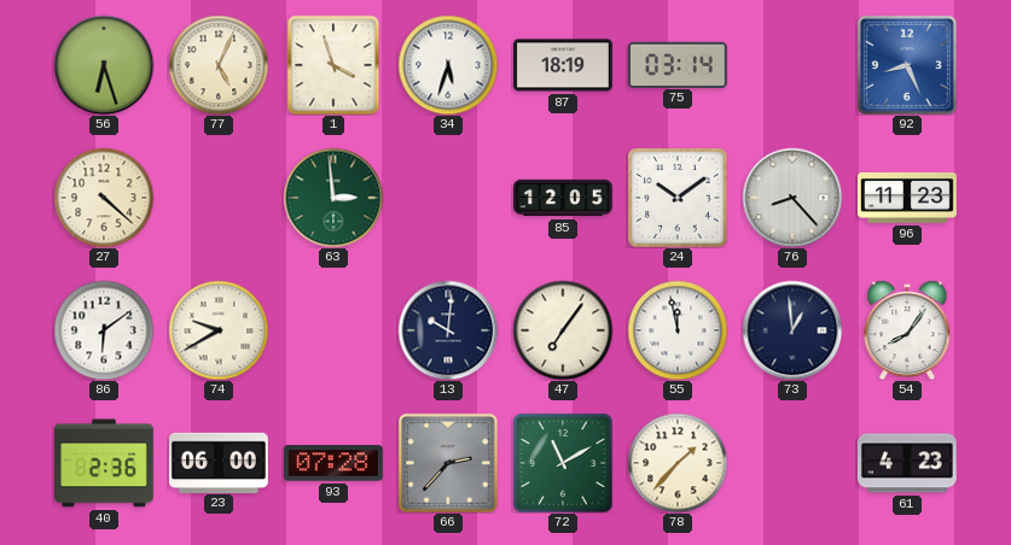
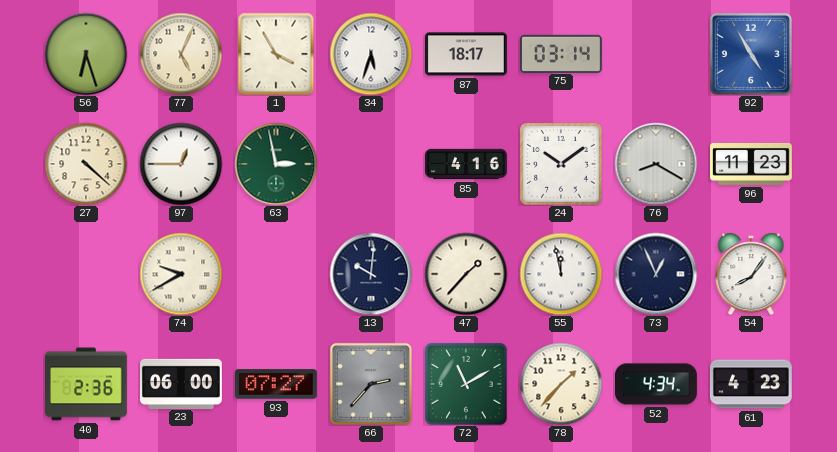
1: 3:57 -> 3:55
87: 18:19 -> 18:17
92: 8:26 -> 4:55
97: none -> 12:45
63: 2:59 -> 2:58
85: 12:05 -> 4:16
76: 8:23 -> 8:20
86: 6:09 -> none
47: 7:06 -> 1:37
73: 12:59 -> 12:56
93: 07:28 -> 07:27
52: none -> 4:34
